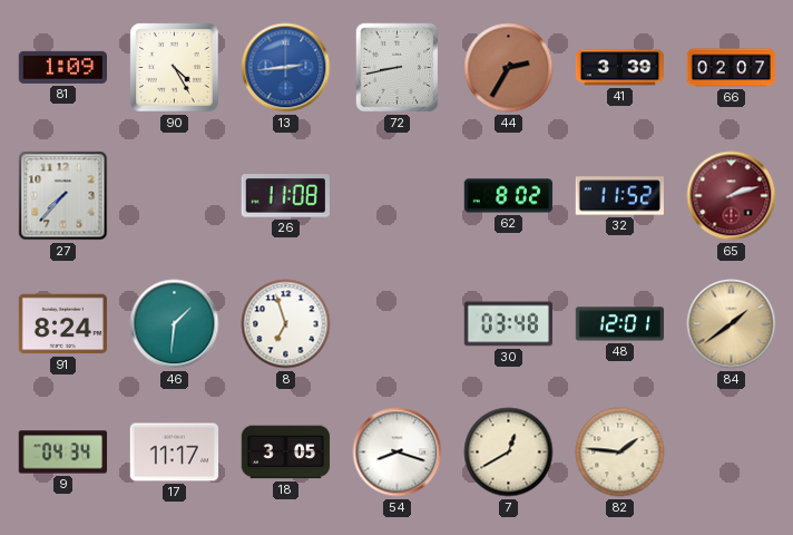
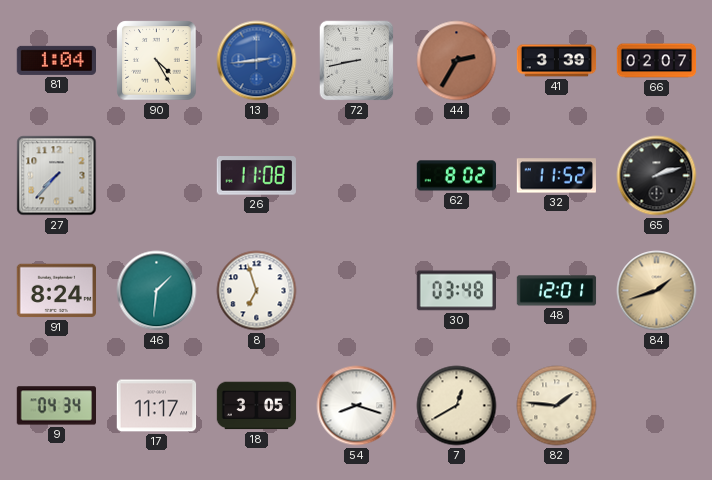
81: 1:09 -> 1:04
65 dial: burgundy -> black
84: 1:39 -> 1:42
